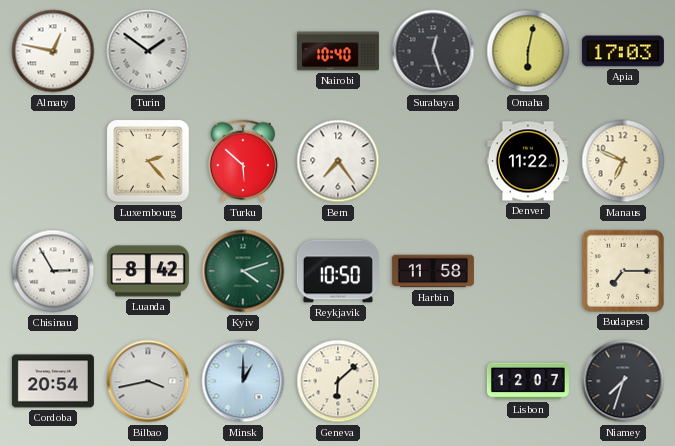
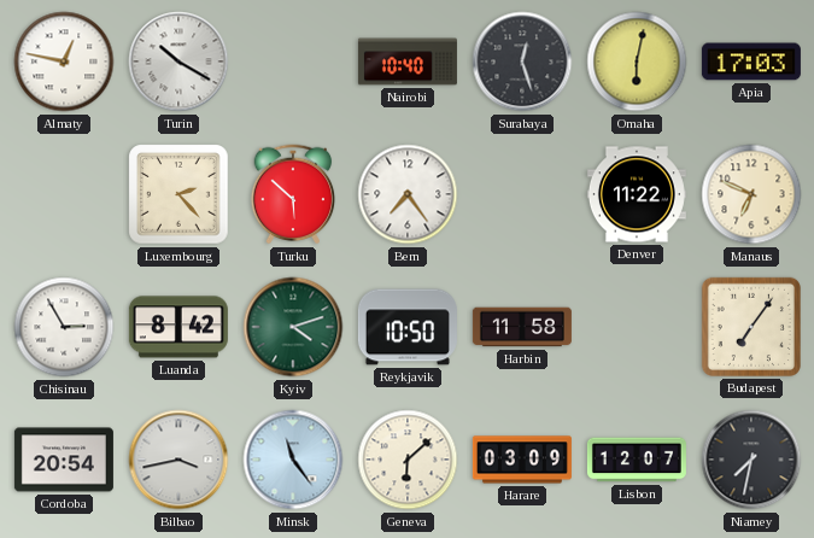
Turin: 1:51 -> 10:20
Budapest: 7:15 -> 7:06
Minsk: 1:00 -> 11:24
Harare: none -> 03:09
Niamey: 7:33 -> 7:32
